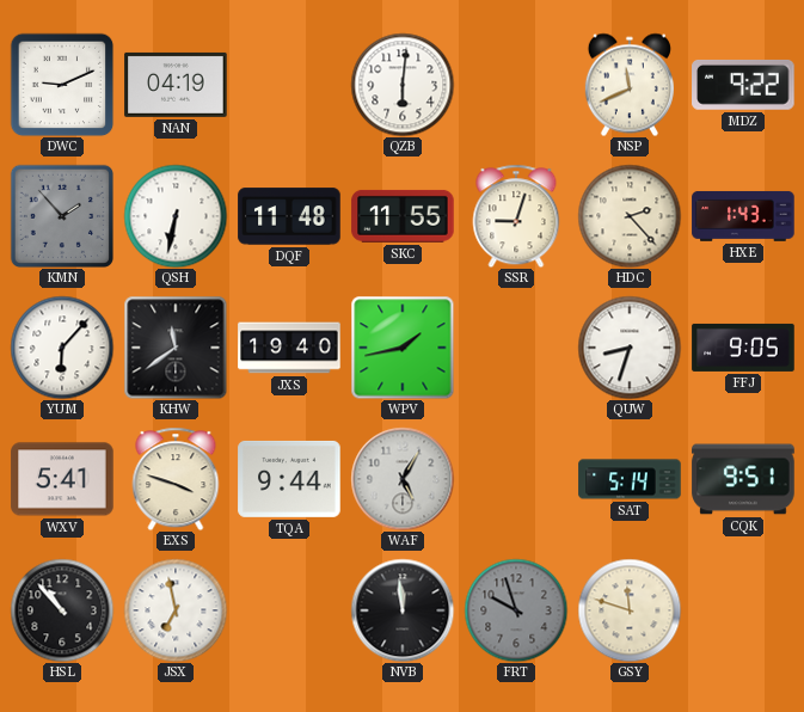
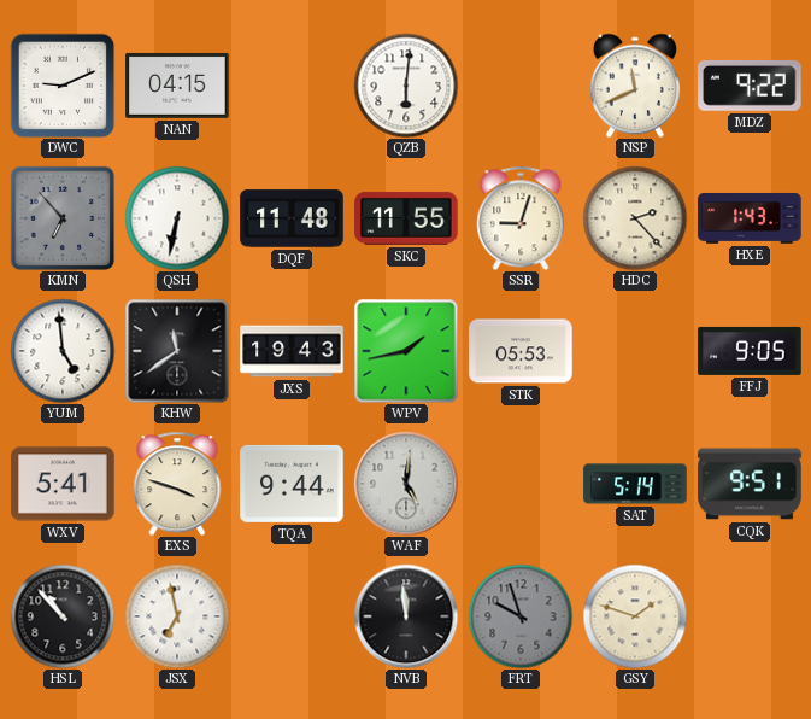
NAN: 04:19 -> 04:15
KMN: 1:53 -> 6:53
YUM: 6:07 -> 4:59
JXS: 19:40 -> 19:43
STK: none -> 05:53
QUW: 8:33 -> none
WAF: 5:05 -> 5:01
GSY: 11:48 -> 1:48
